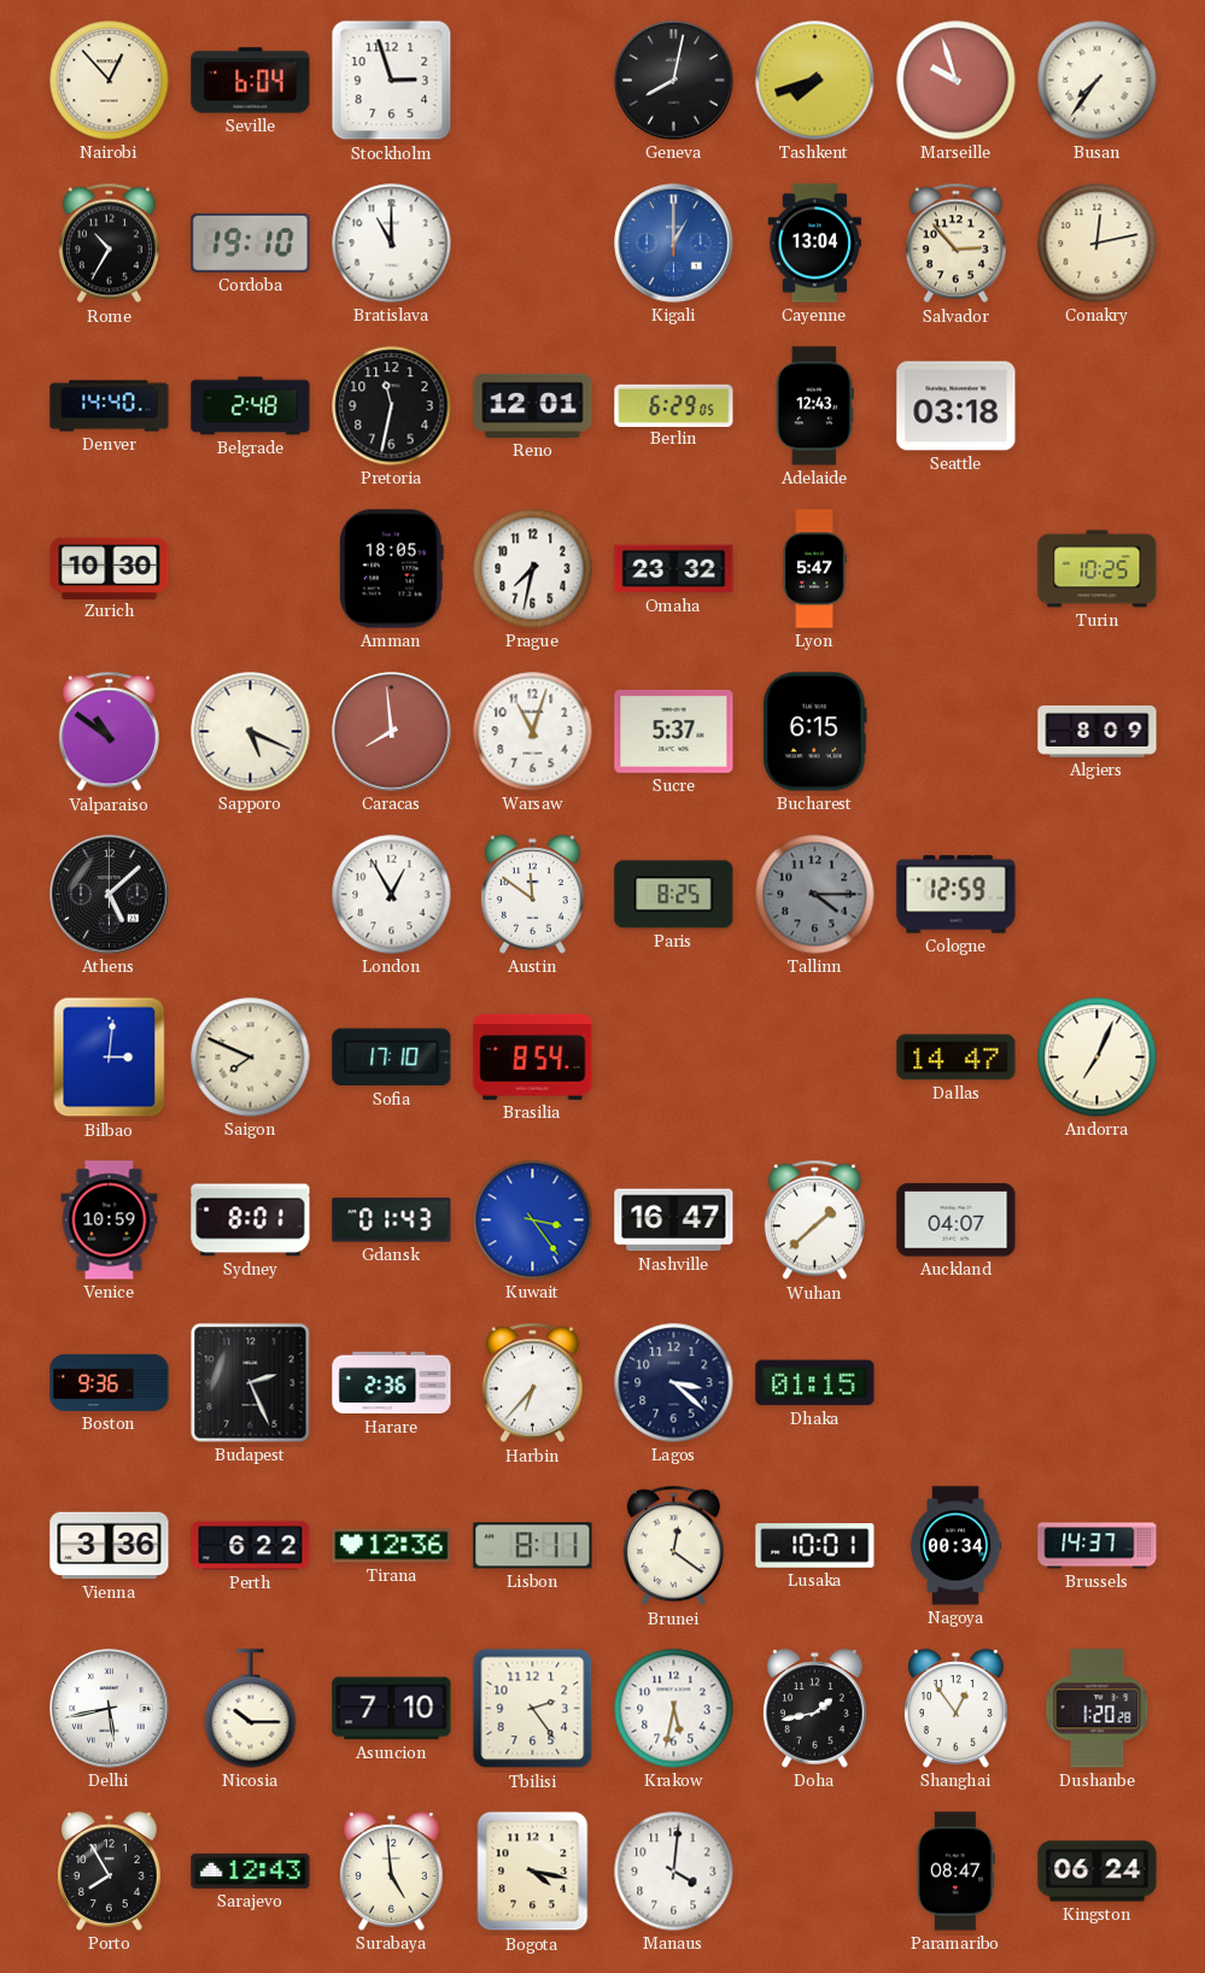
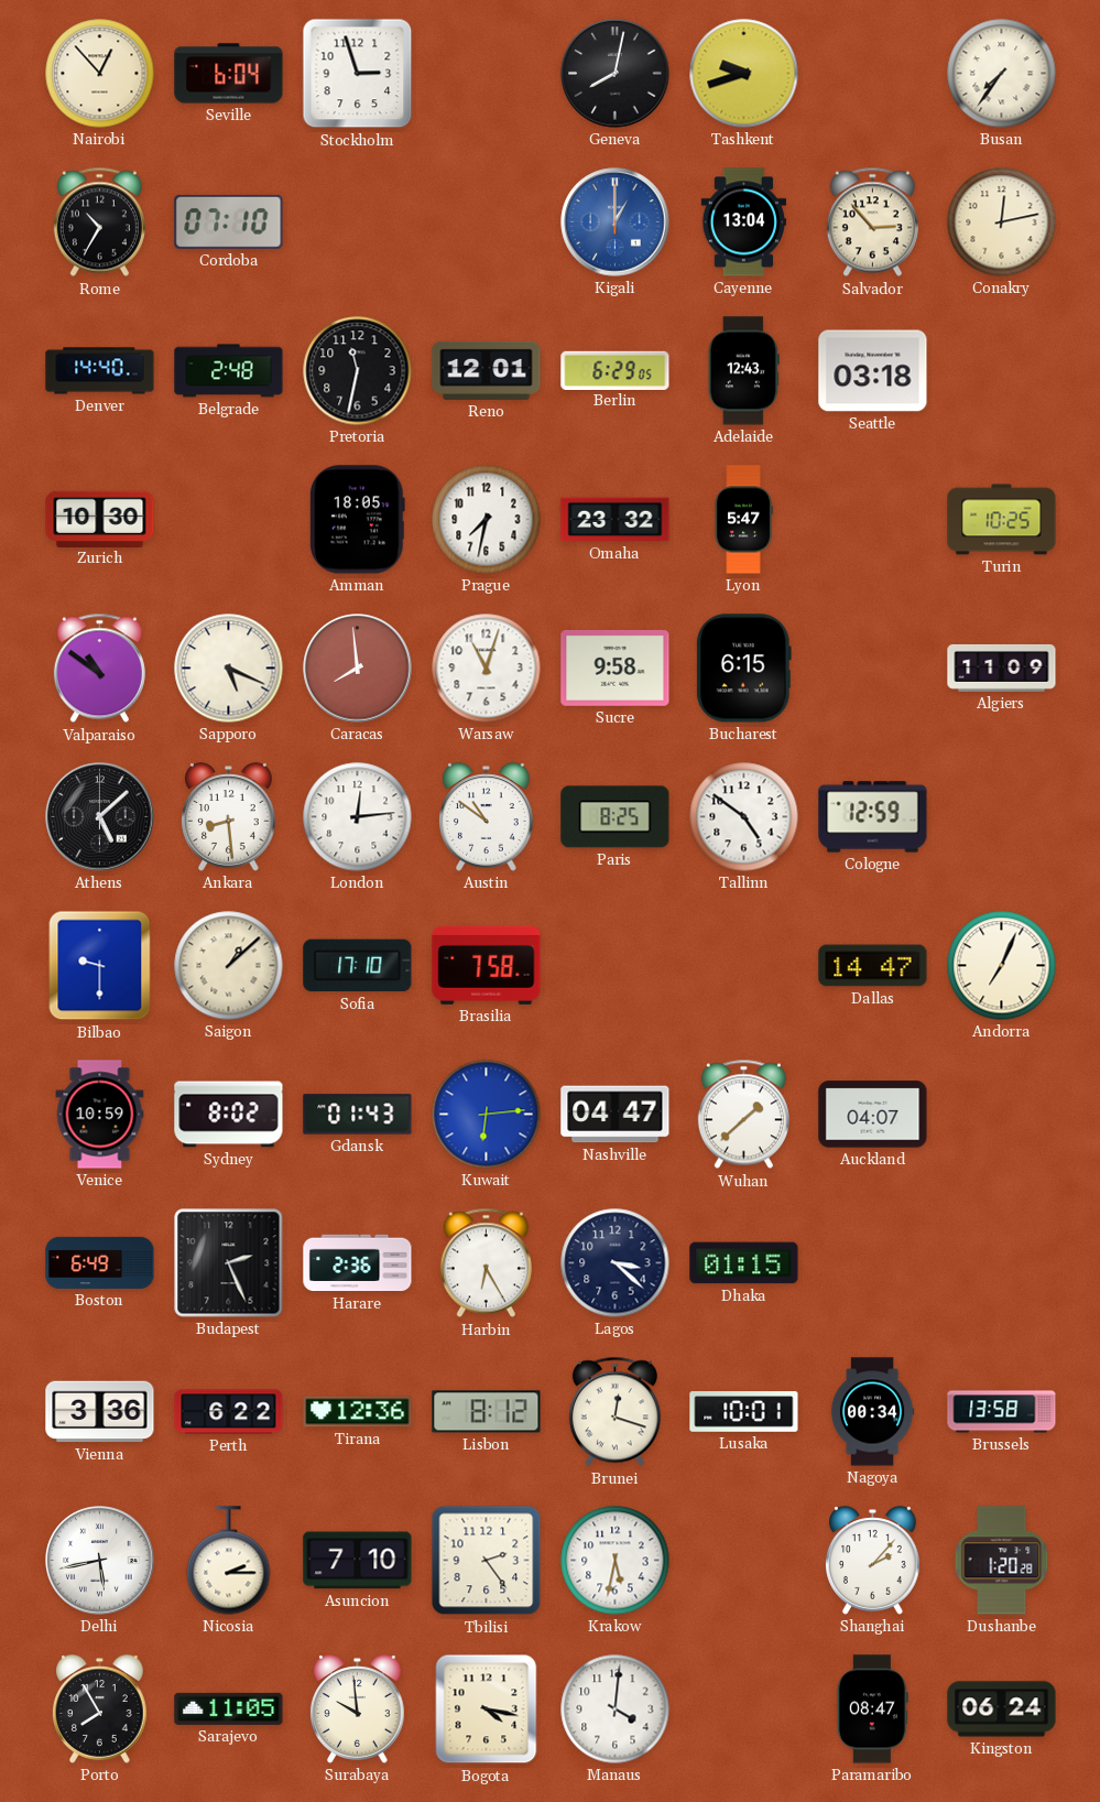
Tashkent: 7:42 -> 9:42
Marseille: 9:57 -> none
Cordoba: 19:10 -> 07:10
Bratislava: 11:00 -> none
Sucre: 5:37 -> 9:58
Algiers: 8:09 -> 11:09
Ankara: none -> 8:29
London: 12:55 -> 12:14
Austin: 11:51 -> 10:51
Tallinn: 4:15 -> 4:51
Tallinn dial: grey -> white
Bilbao: 3:01 -> 9:30
Saigon: 7:49 -> 1:08
Brasilia: 8:54 -> 7:58
Sydney: 8:01 -> 8:02
Kuwait: 3:24 -> 6:14
Nashville: 16:47 -> 04:47
Boston: 9:36 -> 6:49
Harbin: 6:37 -> 6:25
Lisbon: 8:11 -> 8:12
Brunei: 12:21 -> 12:18
Brussels: 14:37 -> 13:58
Nicosia: 10:15 -> 2:15
Doha: 1:43 -> none
Shanghai: 12:54 -> 2:07
Sarajevo: 12:43 -> 11:05
Surabaya: 4:59 -> 9:59
